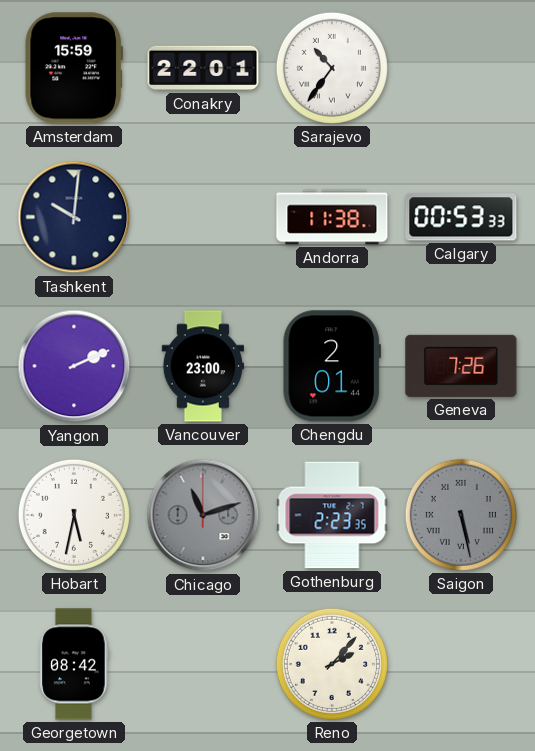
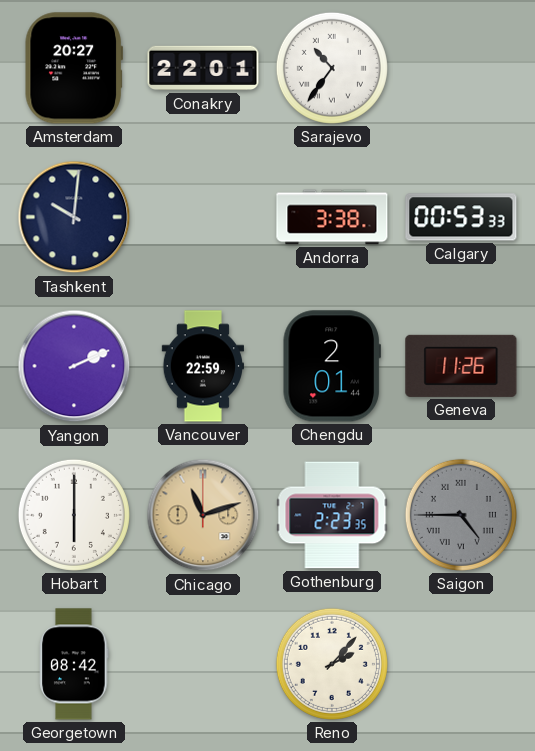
Amsterdam: 15:59 -> 20:27
Andorra: 11:38 -> 3:38
Vancouver: 23:00 -> 22:59
Geneva: 7:26 -> 11:26
Hobart: 5:32 -> 6:00
Chicago dial: grey -> champagne
Saigon: 5:28 -> 4:45
